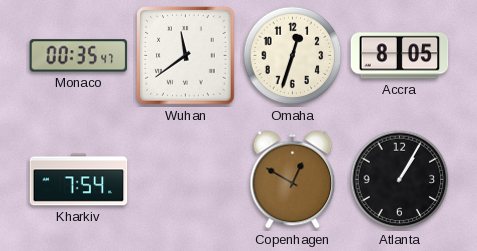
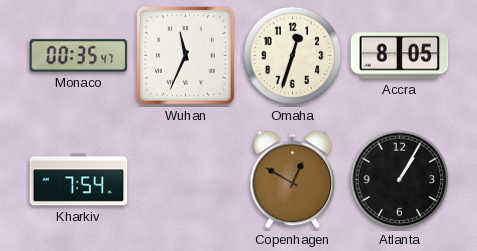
Wuhan: 11:39 -> 11:34
